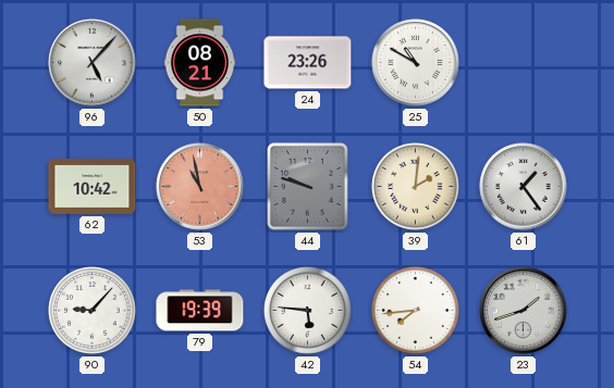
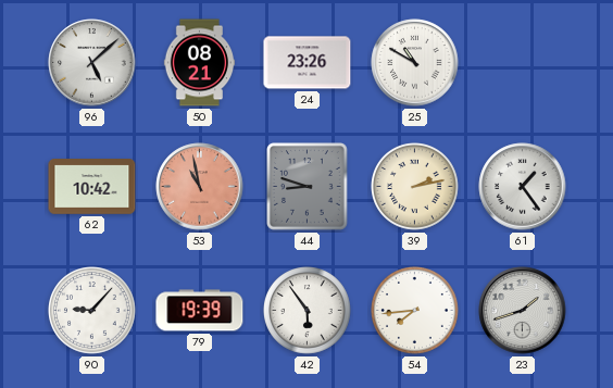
96: 5:07 -> 5:08
44: 9:48 -> 8:48
39: 2:01 -> 2:13
42: 5:46 -> 5:54
